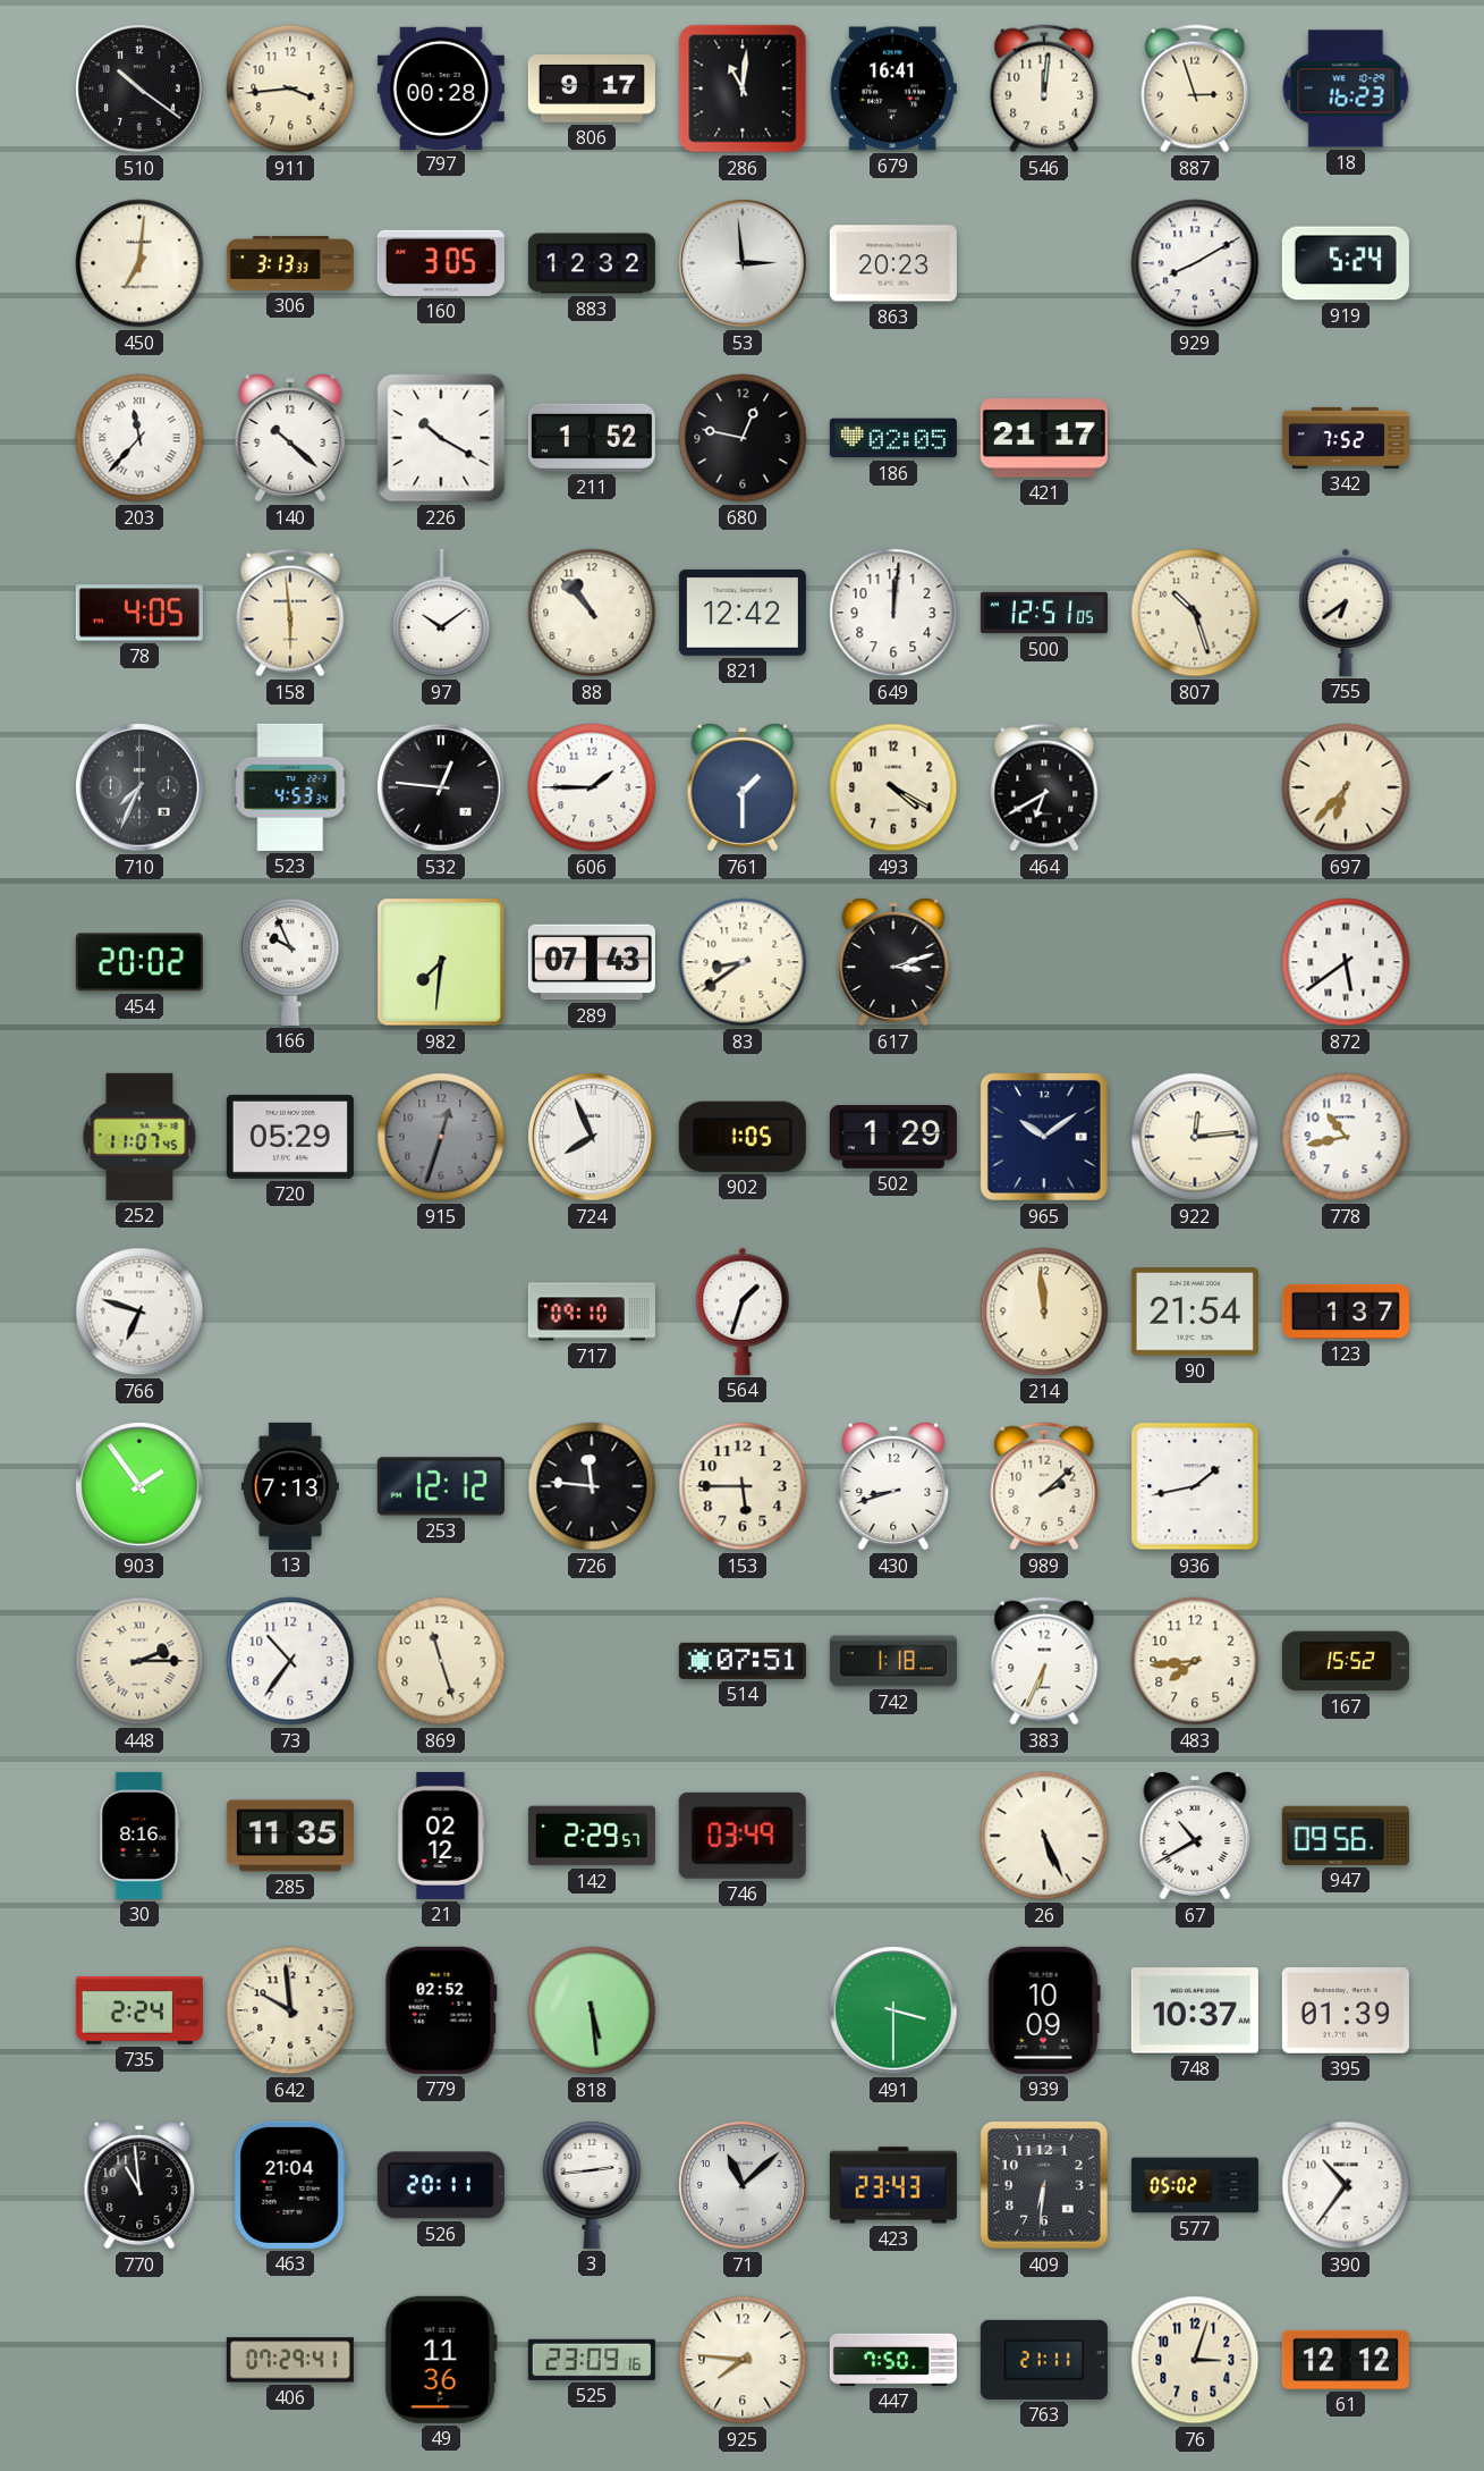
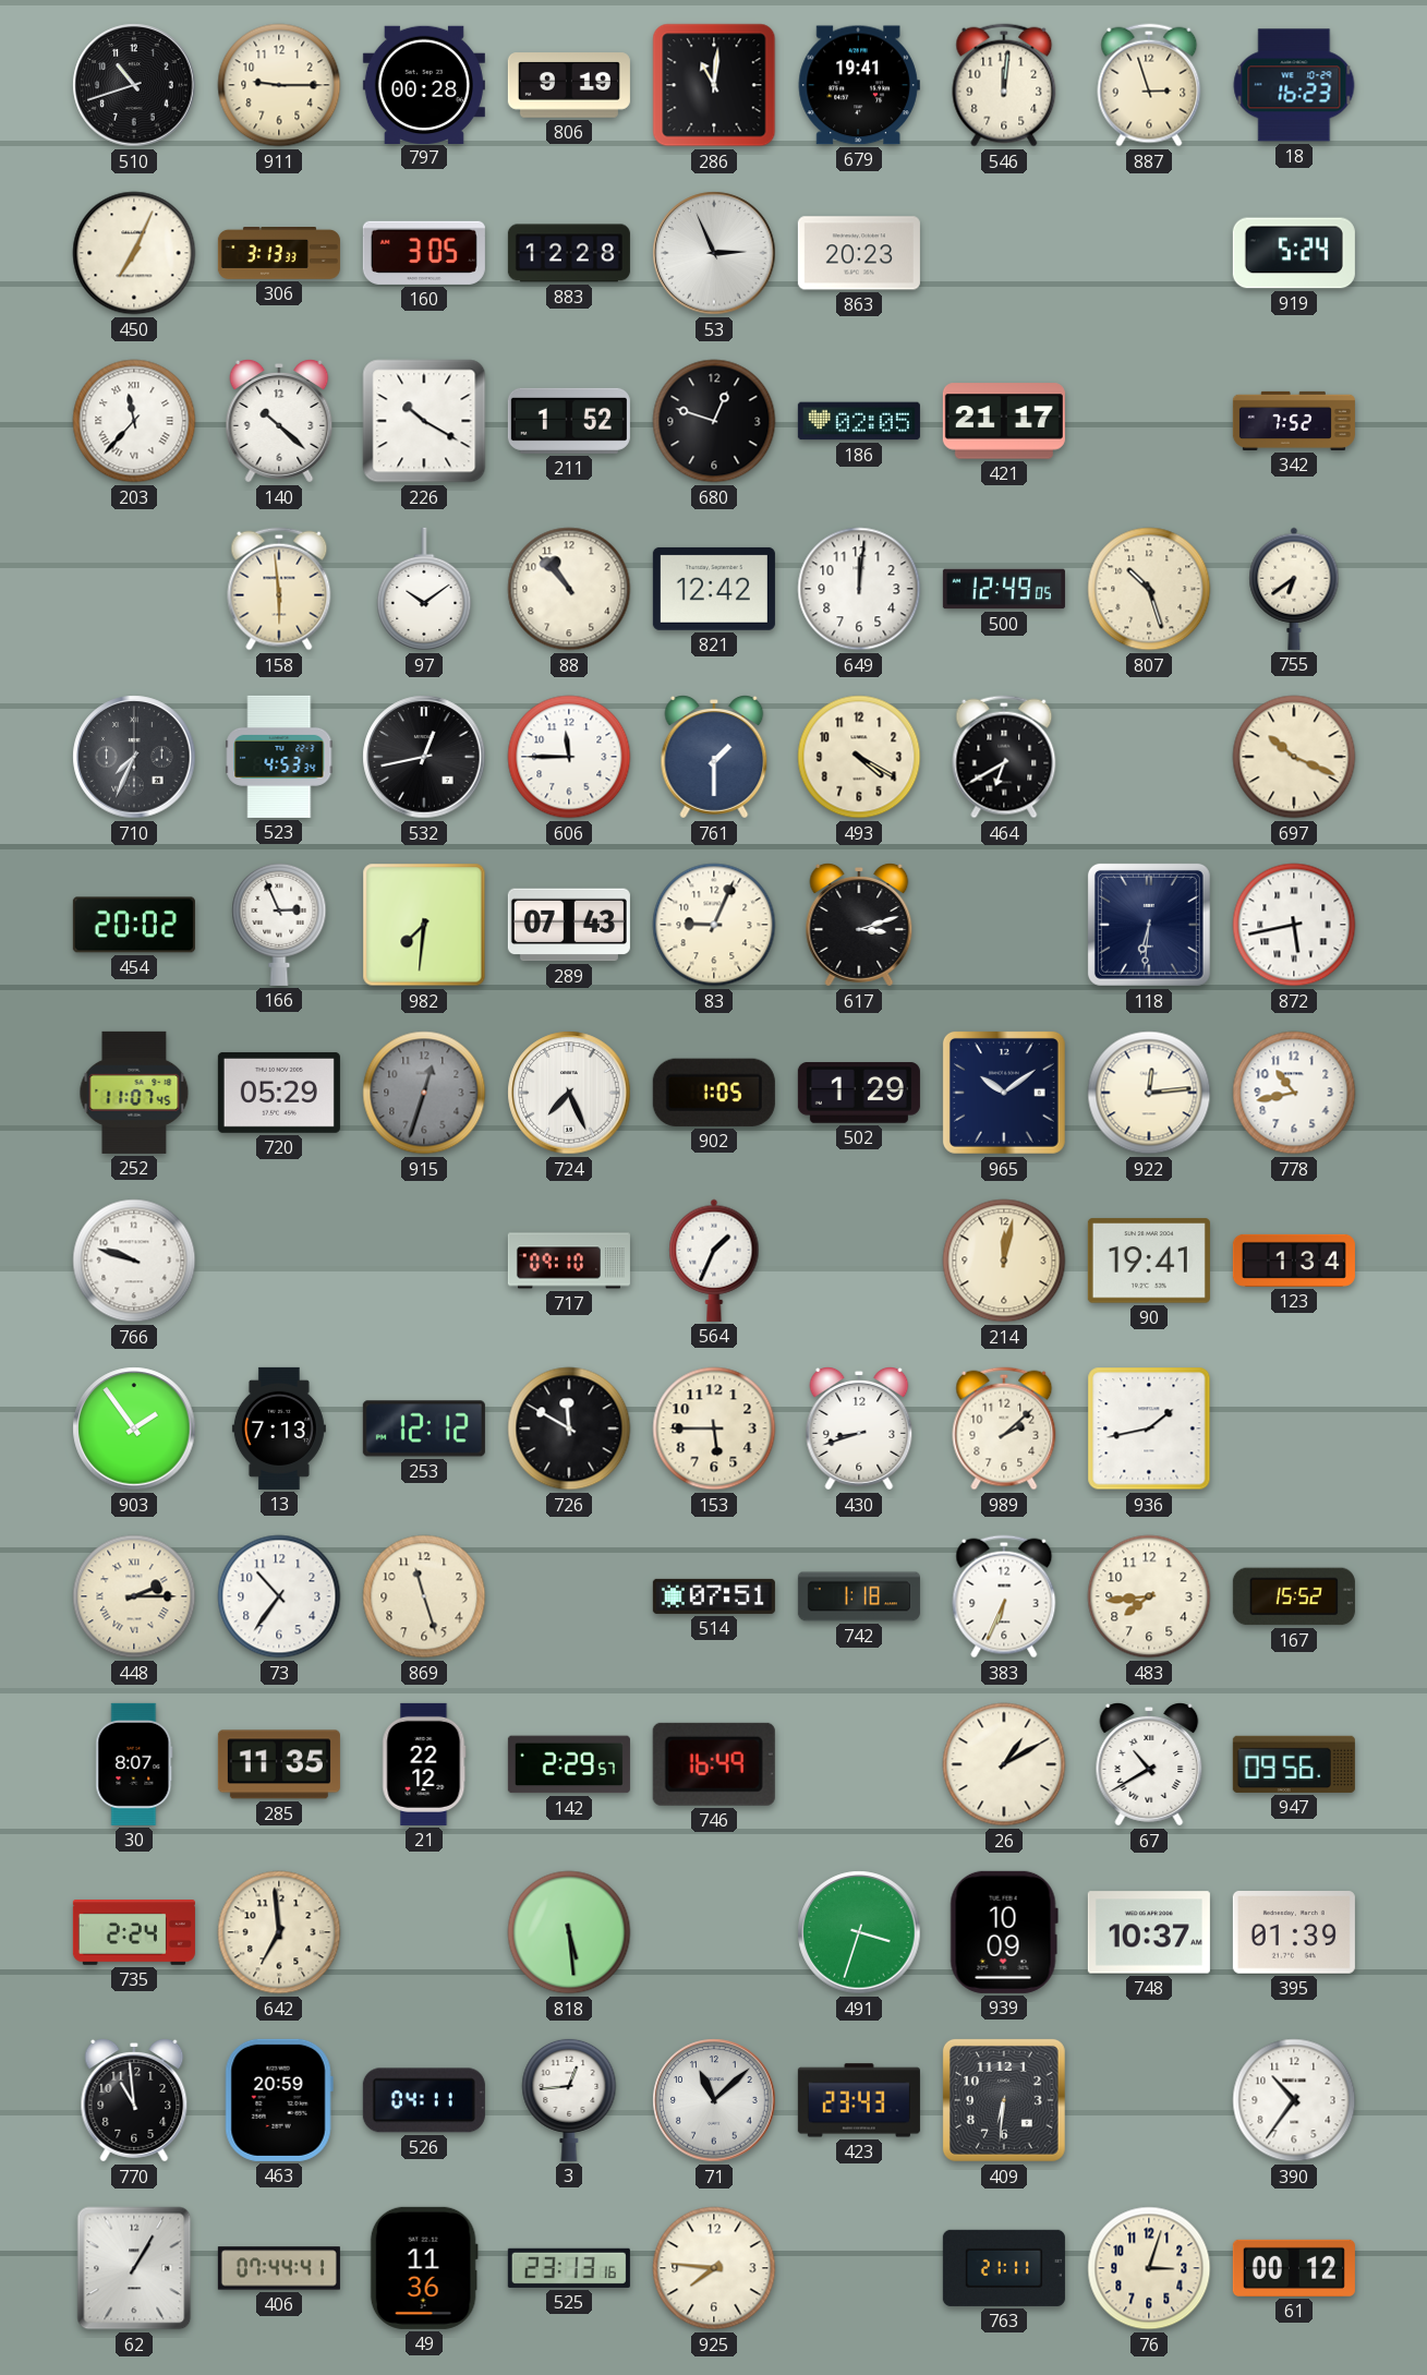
510: 10:21 -> 10:42
911: 3:44 -> 9:15
806: 9:17 -> 9:19
679: 16:41 -> 19:41
450: 7:01 -> 7:04
883: 12:32 -> 12:28
53: 2:59 -> 2:56
929: 8:10 -> none
680: 12:47 -> 12:48
78: 4:05 -> none
500: 12:51 -> 12:49
532: 12:46 -> 12:43
606: 1:45 -> 11:45
697: 6:37 -> 10:19
166: 9:56 -> 2:56
83: 8:39 -> 9:04
118: none -> 6:31
872: 5:39 -> 5:43
724: 7:56 -> 7:26
766: 6:48 -> 9:48
564: 1:33 -> 1:34
214: 11:59 -> 12:02
90: 21:54 -> 19:41
123: 1:37 -> 1:34
726: 11:46 -> 11:50
30: 8:16 -> 8:07
21: 02:12 -> 22:12
746: 03:49 -> 16:49
26: 5:26 -> 1:10
642: 9:59 -> 6:59
779: 02:52 -> none
491: 3:30 -> 3:33
463: 21:04 -> 20:59
526: 20:11 -> 04:11
3: 2:44 -> 12:44
577: 05:02 -> none
62: none -> 1:05
406: 07:29 -> 07:44
525: 23:09 -> 23:13
447: 7:50 -> none
61: 12:12 -> 00:12
